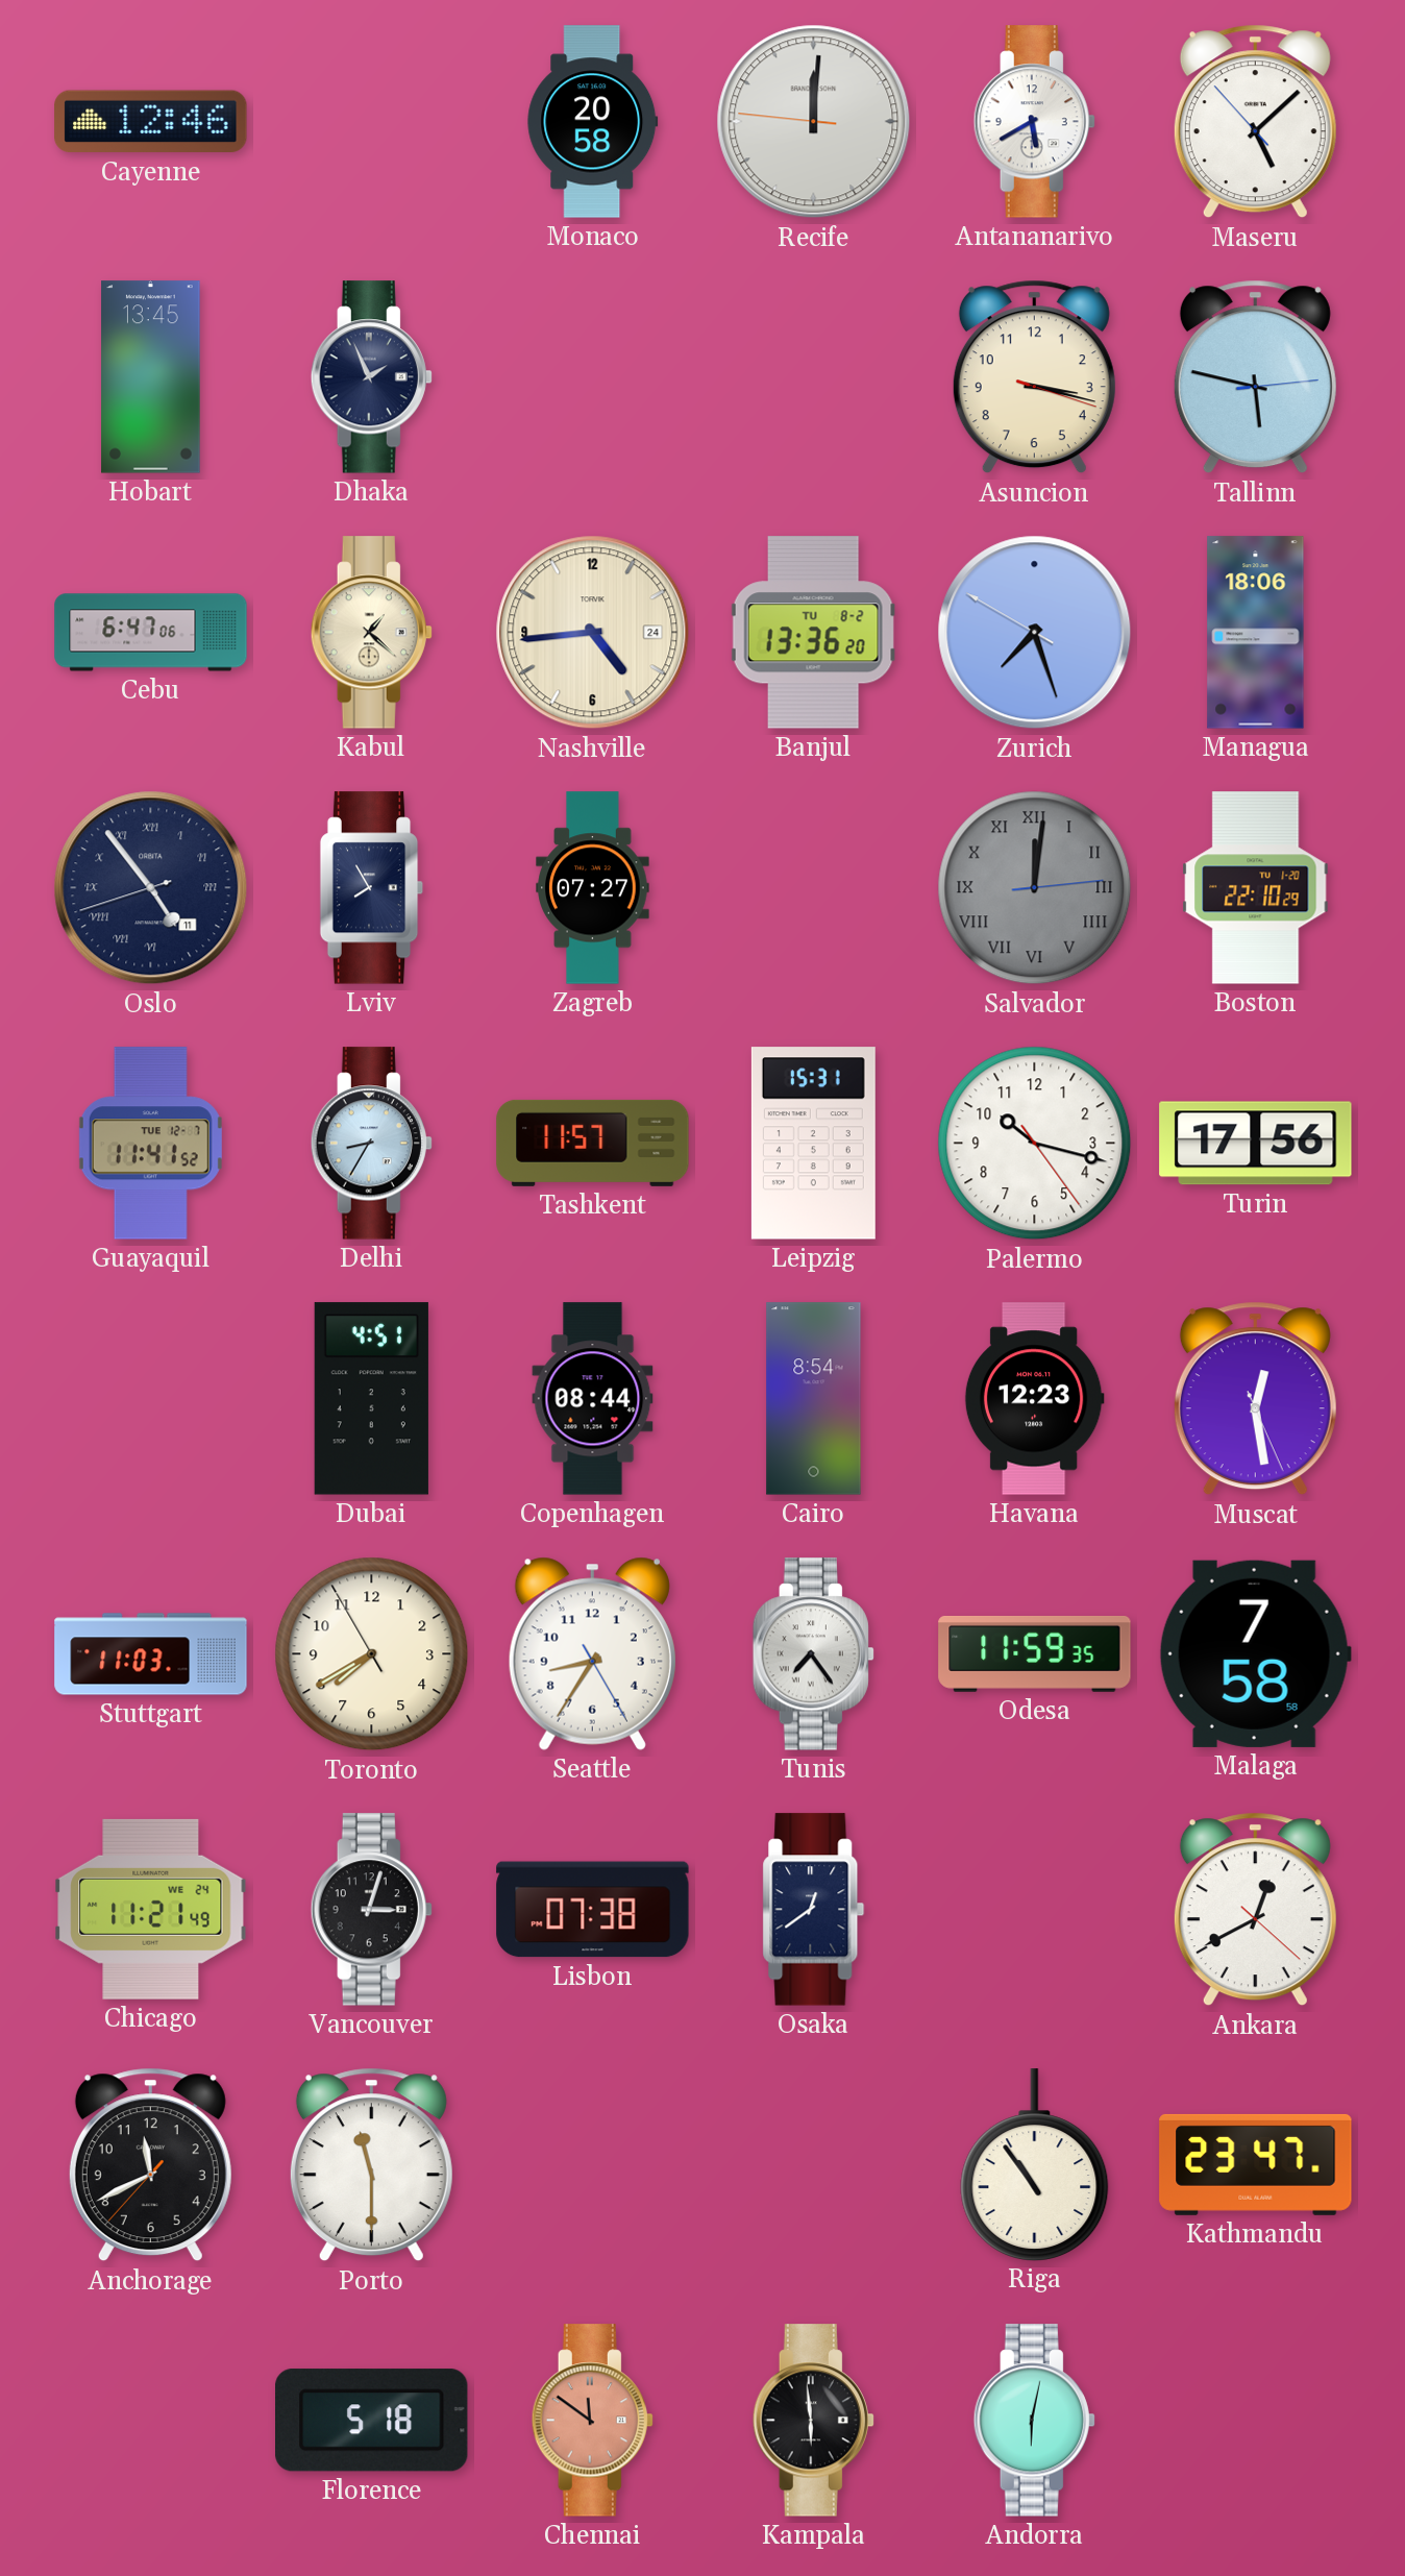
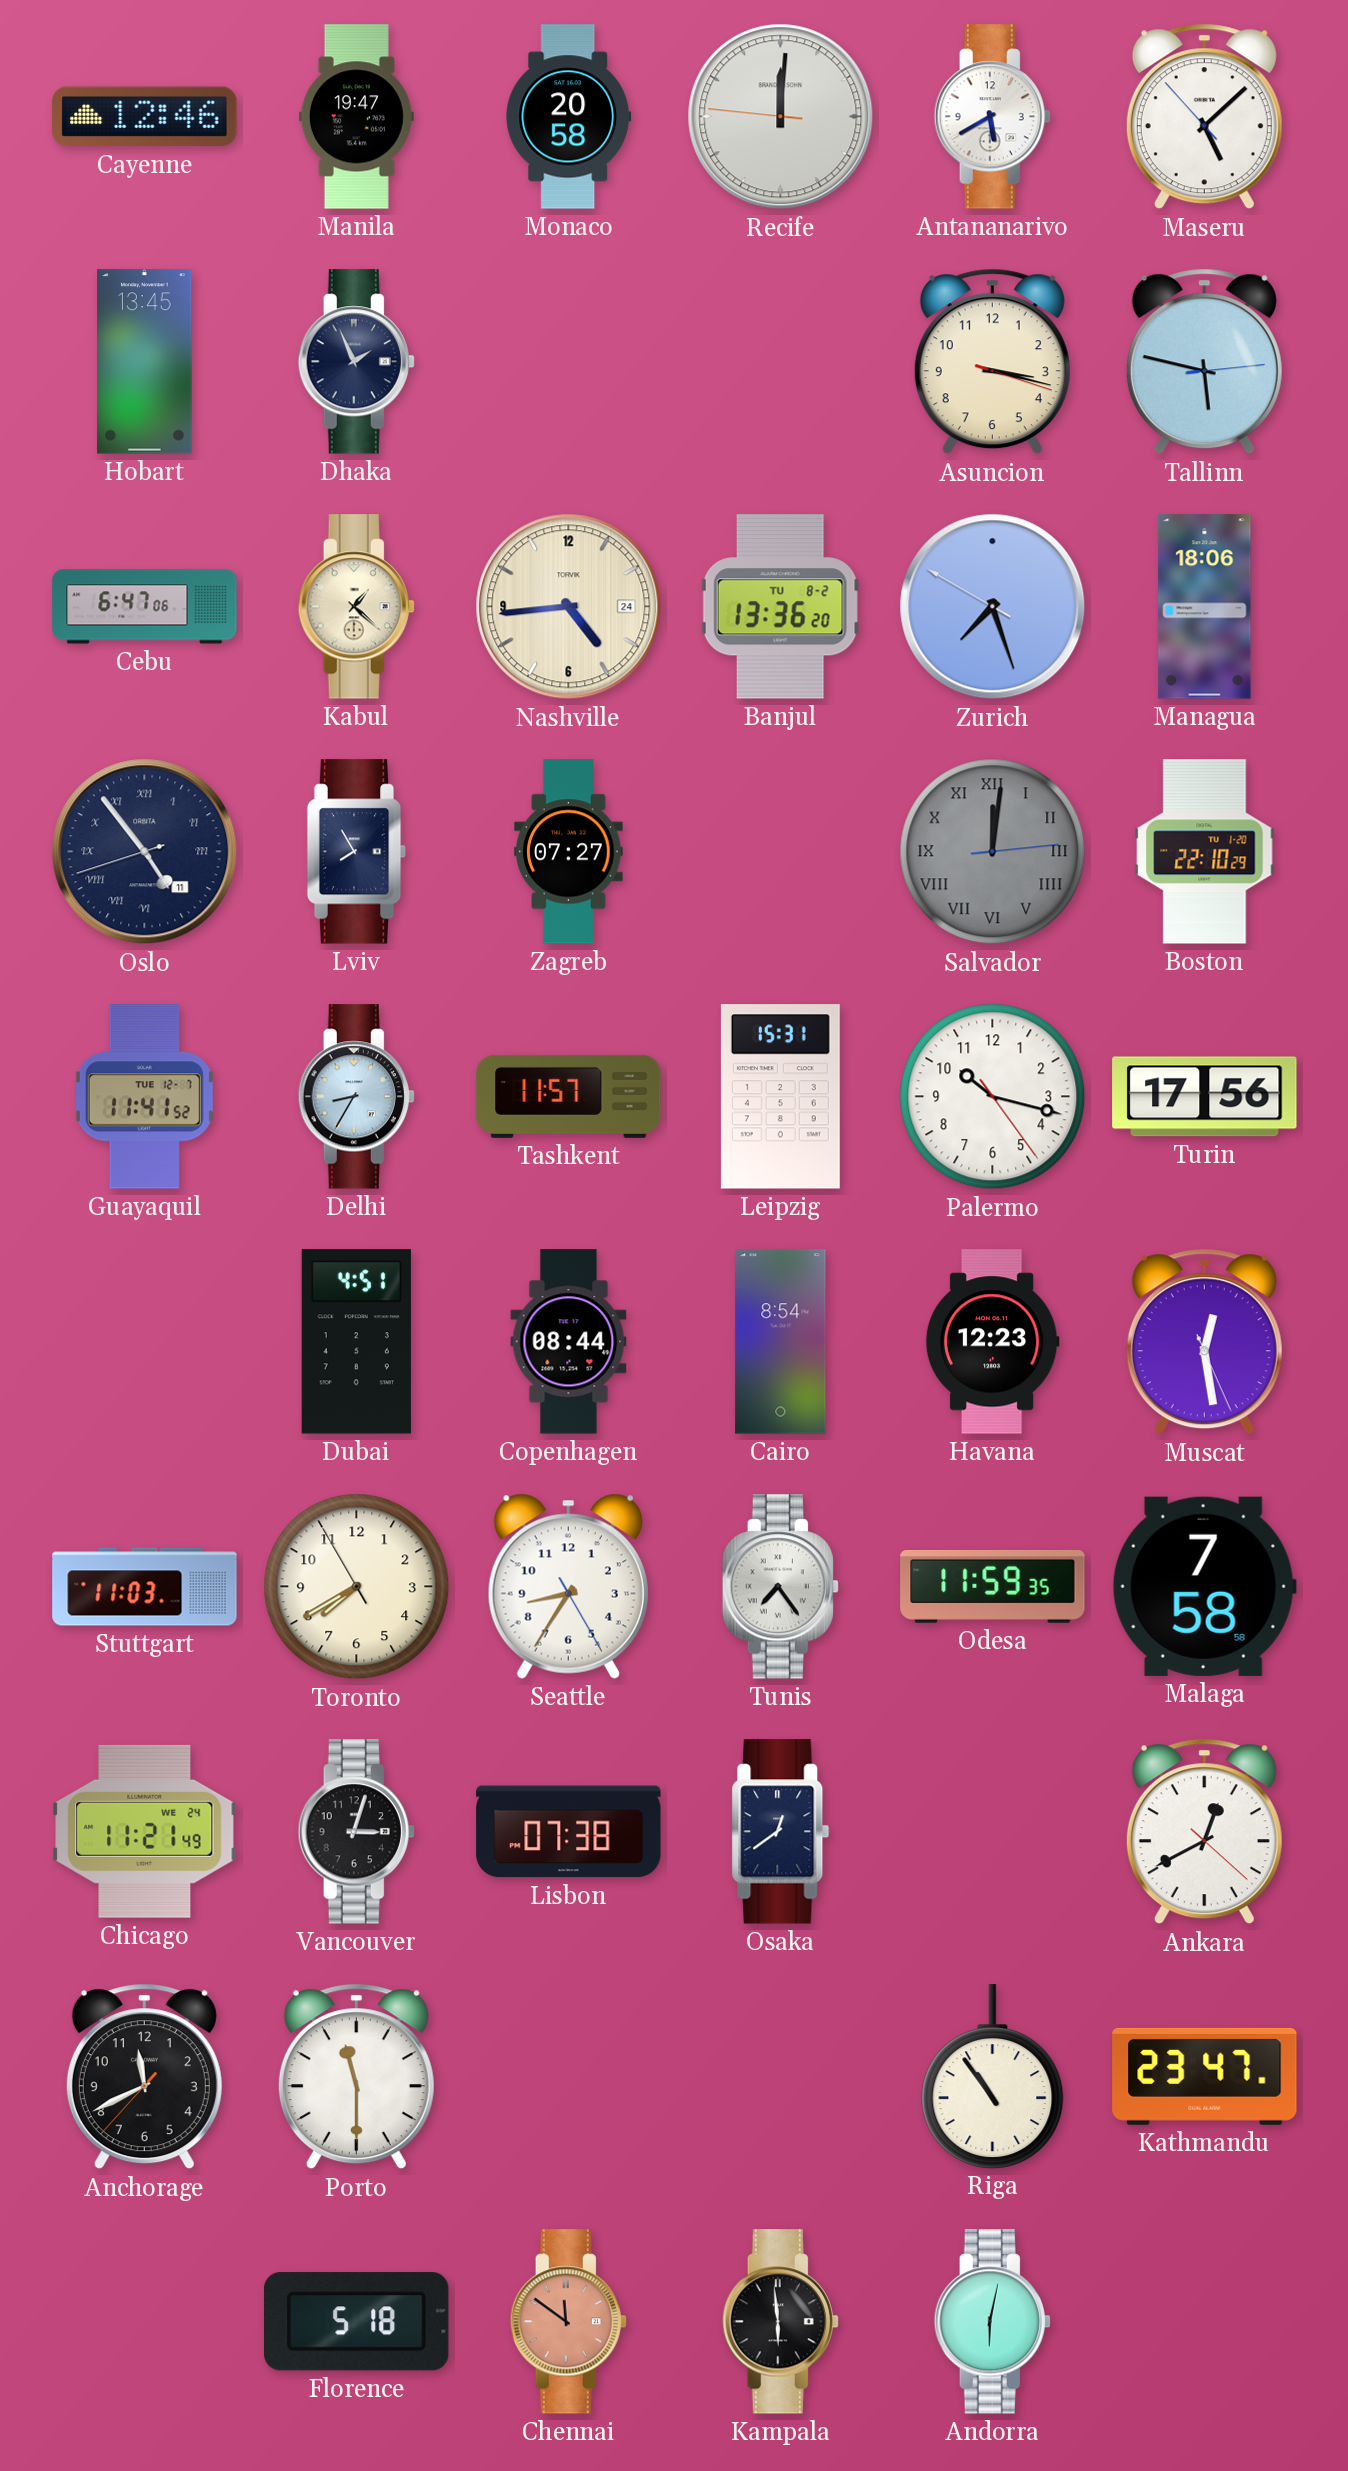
Manila: none -> 19:47
